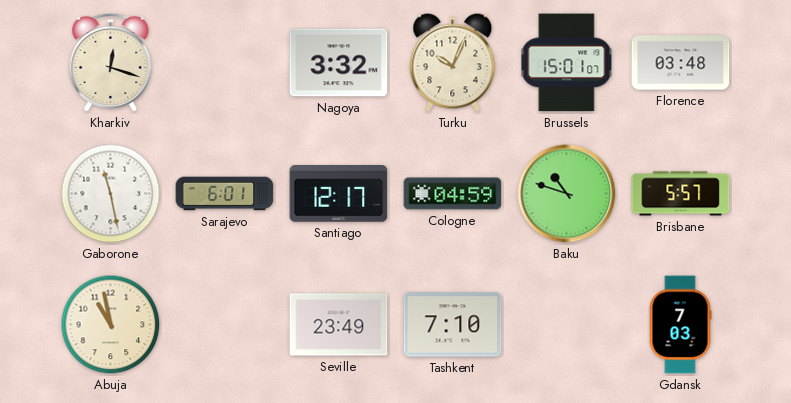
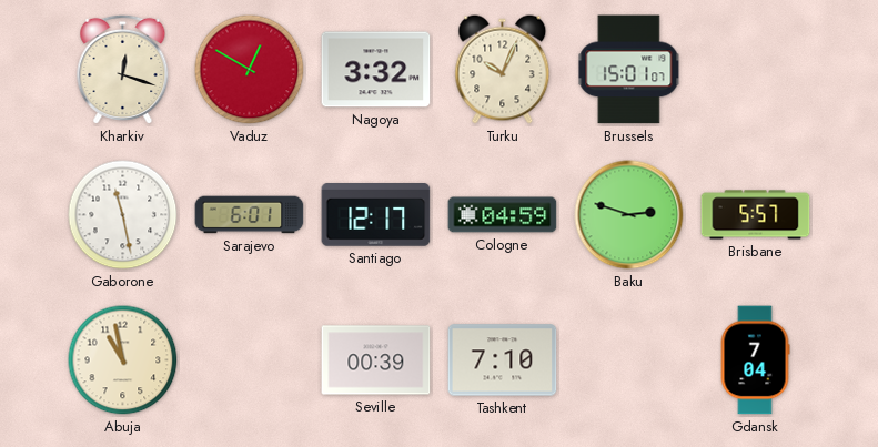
Vaduz: none -> 12:50
Florence: 03:48 -> none
Baku: 10:48 -> 2:48
Seville: 23:49 -> 00:39
Gdansk: 7:03 -> 7:04
